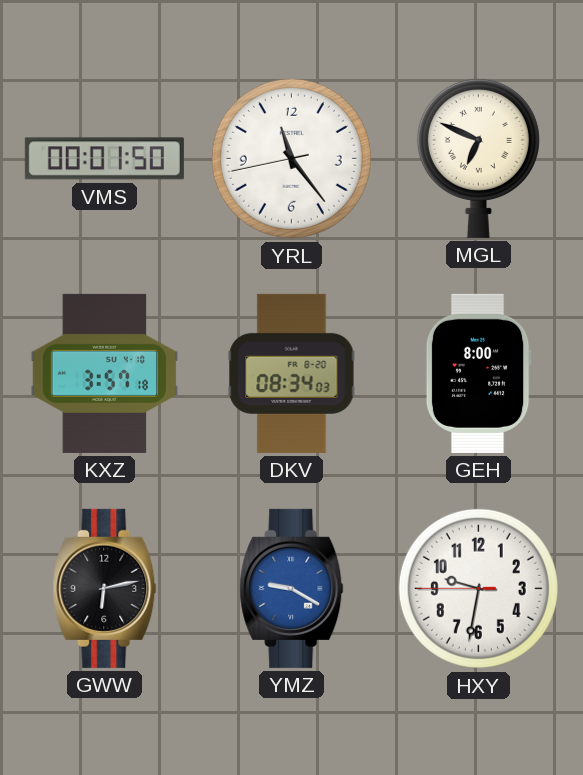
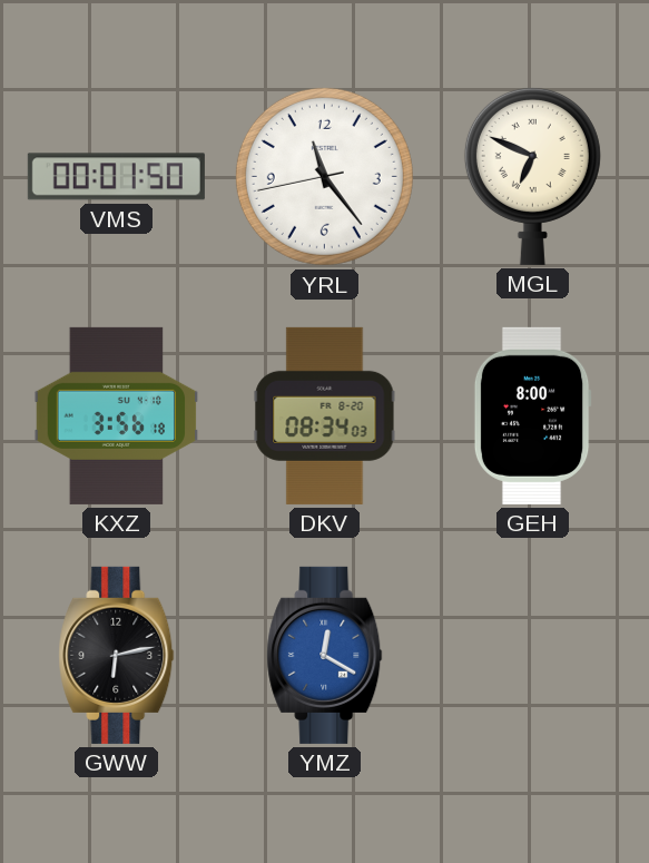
KXZ: 3:57 -> 3:56
YMZ: 9:20 -> 12:20
HXY: 9:31 -> none
